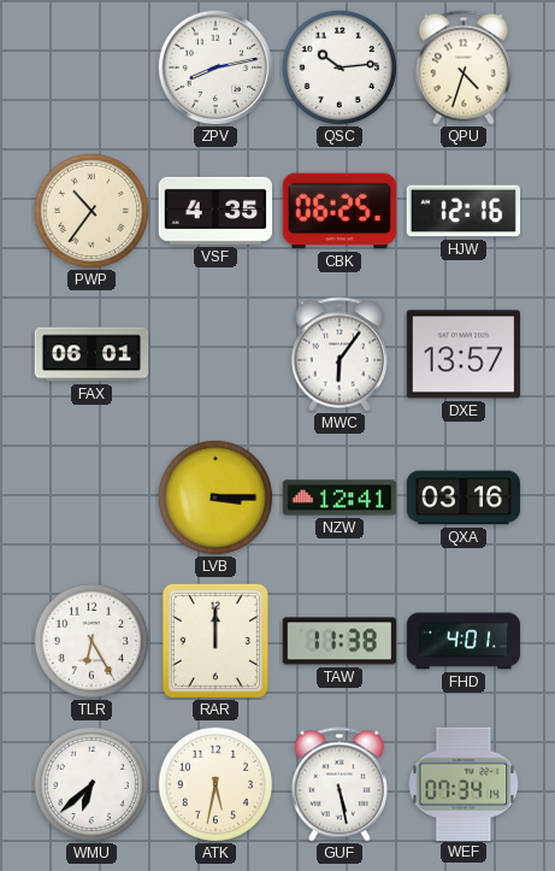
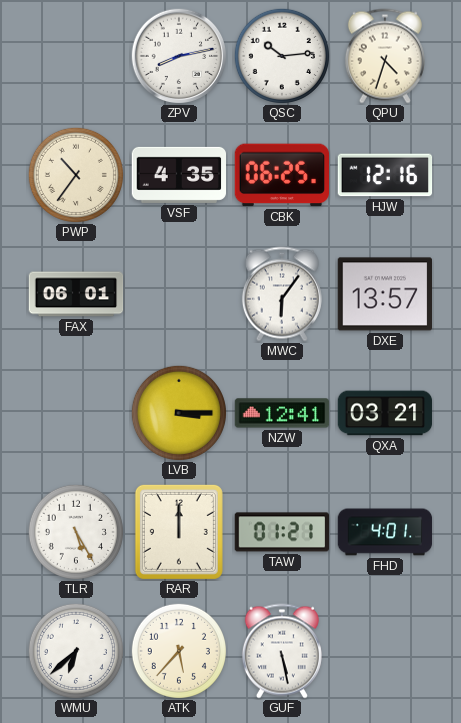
QXA: 03:16 -> 03:21
TLR: 6:25 -> 5:25
TAW: 11:38 -> 01:21
ATK: 5:32 -> 5:37
WEF: 07:34 -> none
